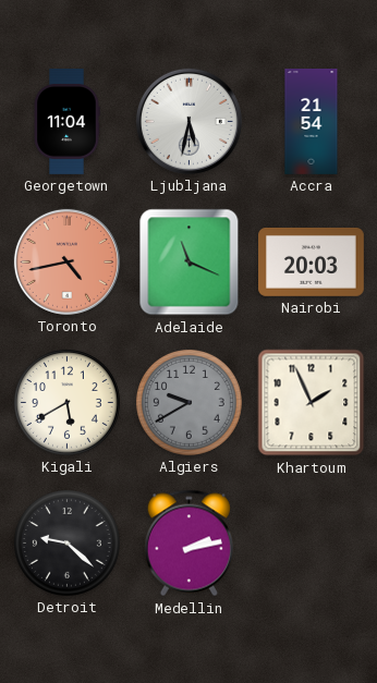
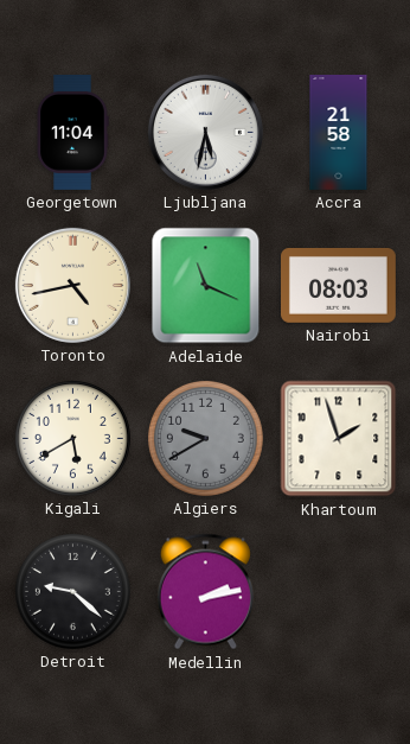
Accra: 21:54 -> 21:58
Toronto dial: salmon -> cream
Nairobi: 20:03 -> 08:03
Khartoum: 1:56 -> 1:57
